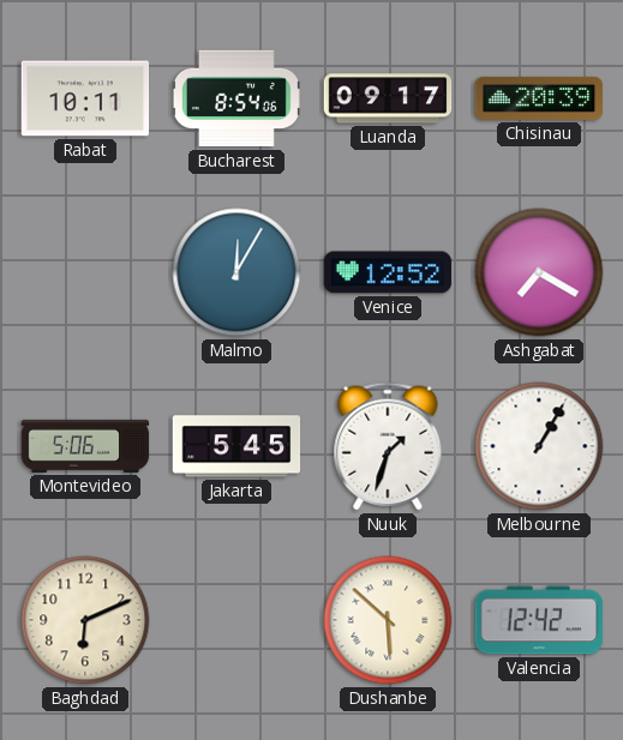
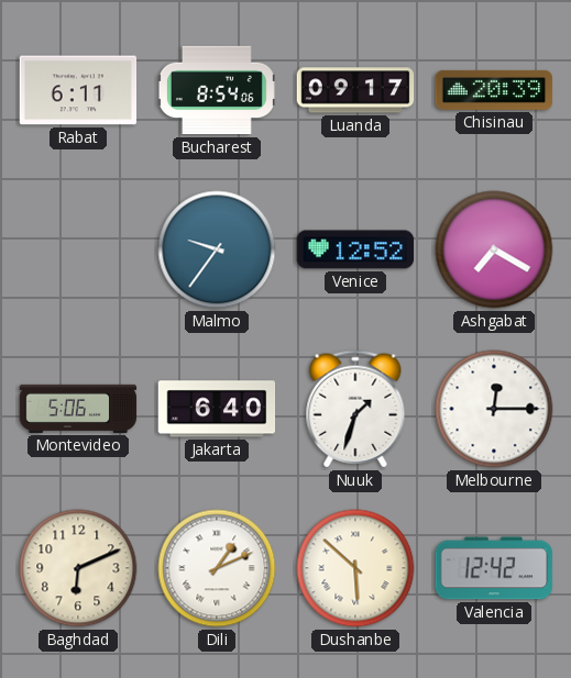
Rabat: 10:11 -> 6:11
Malmo: 12:05 -> 9:36
Jakarta: 5:45 -> 6:40
Melbourne: 1:05 -> 12:15
Dili: none -> 1:11
